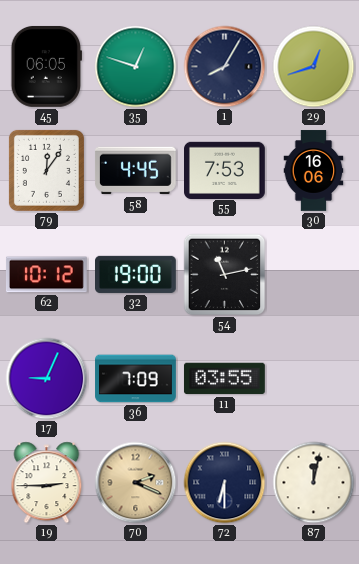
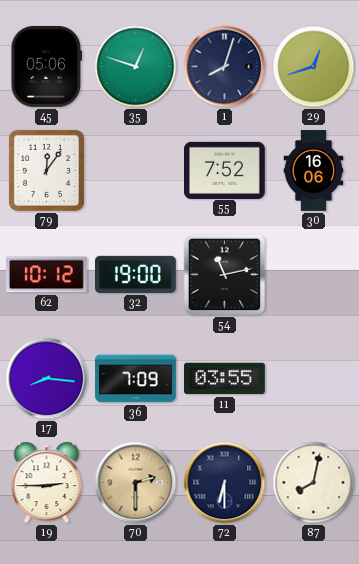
45: 06:05 -> 05:06
1: 8:05 -> 8:03
58: 4:45 -> none
55: 7:53 -> 7:52
17: 9:04 -> 8:16
70: 2:19 -> 2:30
87: 12:02 -> 8:02
